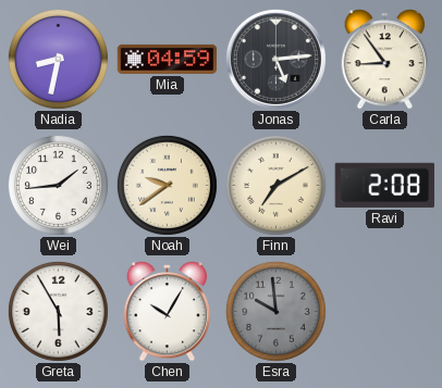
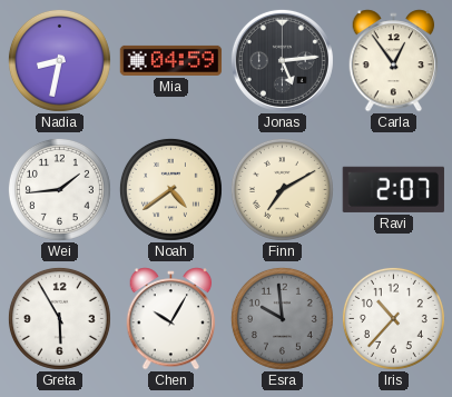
Carla: 8:54 -> 12:54
Noah: 9:39 -> 4:39
Ravi: 2:08 -> 2:07
Iris: none -> 10:37
